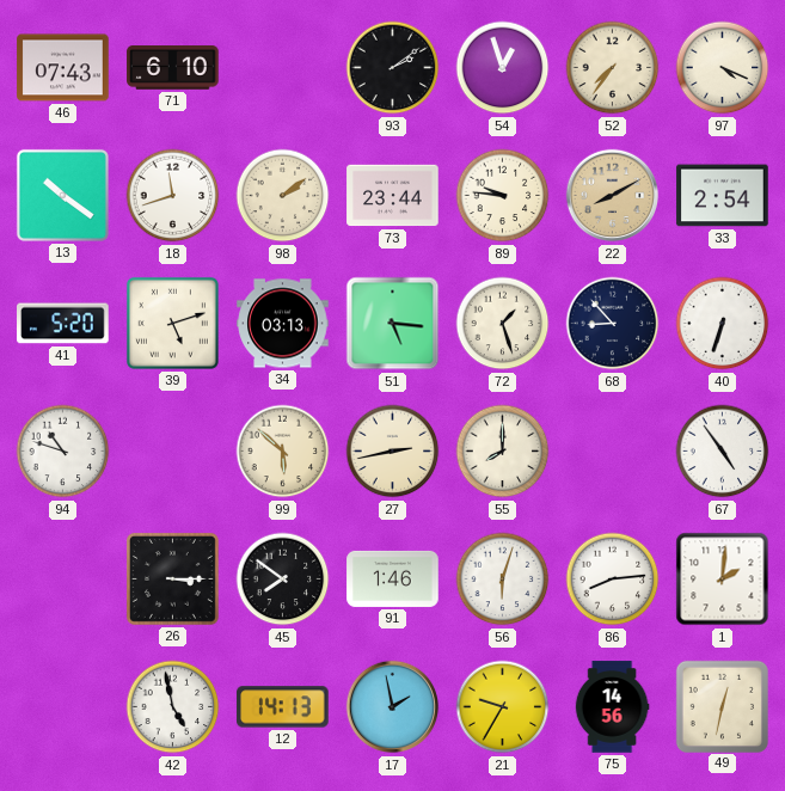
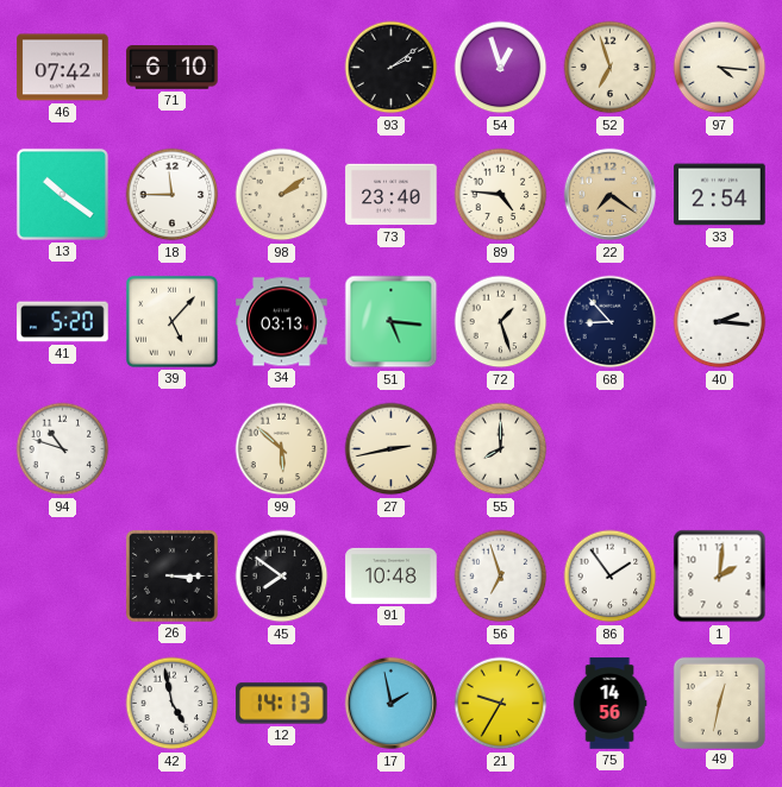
46: 07:43 -> 07:42
52: 7:36 -> 6:57
97: 4:19 -> 4:16
18: 11:42 -> 11:45
73: 23:44 -> 23:40
89: 9:46 -> 4:46
22: 8:10 -> 7:21
39: 5:12 -> 5:07
40: 6:33 -> 2:16
67: 4:54 -> none
91: 1:46 -> 10:48
56: 6:03 -> 6:57
86: 8:14 -> 1:54
